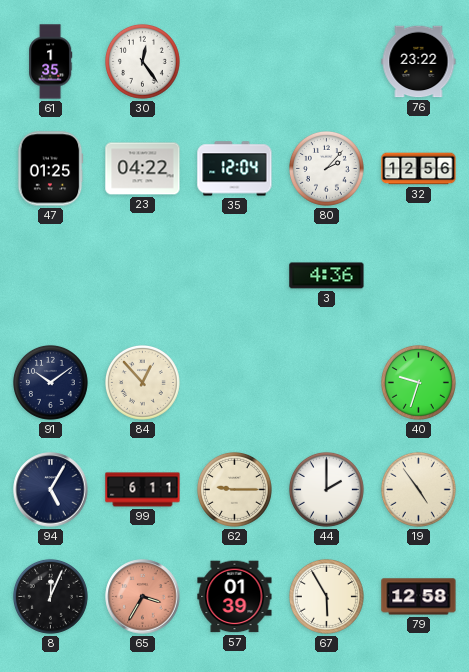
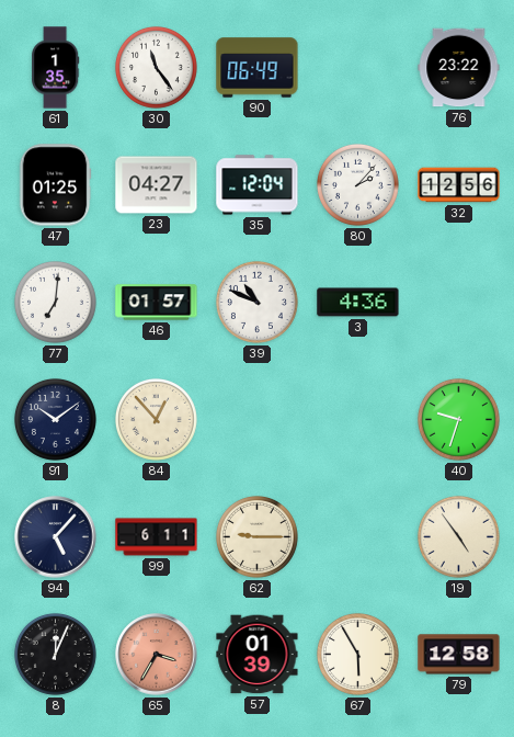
30: 12:24 -> 11:24
90: none -> 06:49
23: 04:22 -> 04:27
77: none -> 7:01
46: none -> 01:57
39: none -> 10:49
94: 5:05 -> 5:07
44: 2:00 -> none
